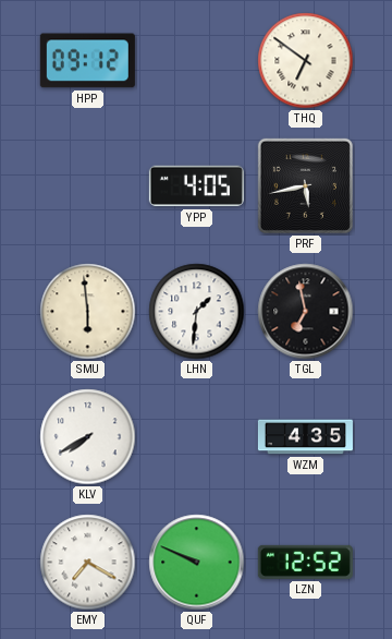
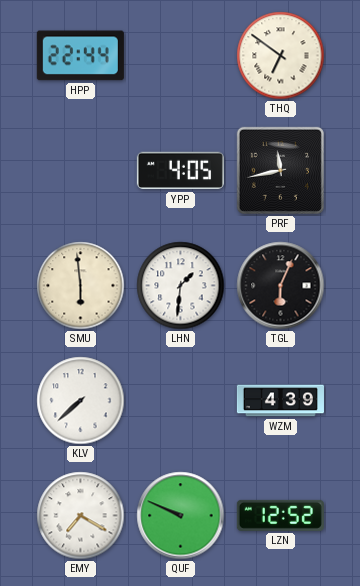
HPP: 09:12 -> 22:44
PRF: 5:43 -> 11:43
TGL: 6:58 -> 6:04
KLV: 7:40 -> 7:38
WZM: 4:35 -> 4:39
